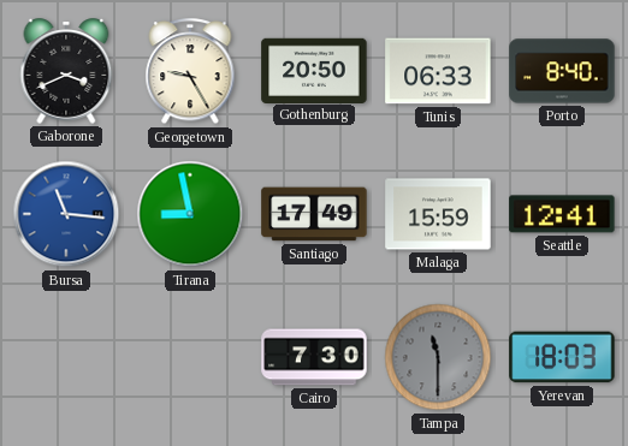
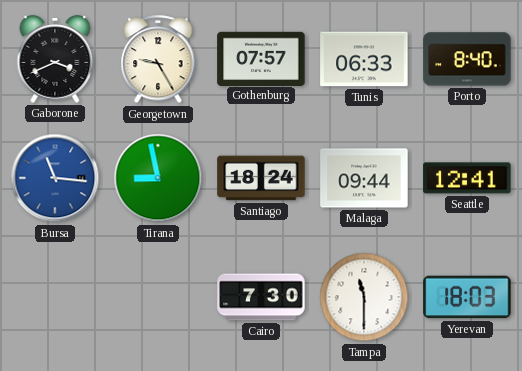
Gothenburg: 20:50 -> 07:57
Santiago: 17:49 -> 18:24
Malaga: 15:59 -> 09:44
Tampa dial: grey -> white
